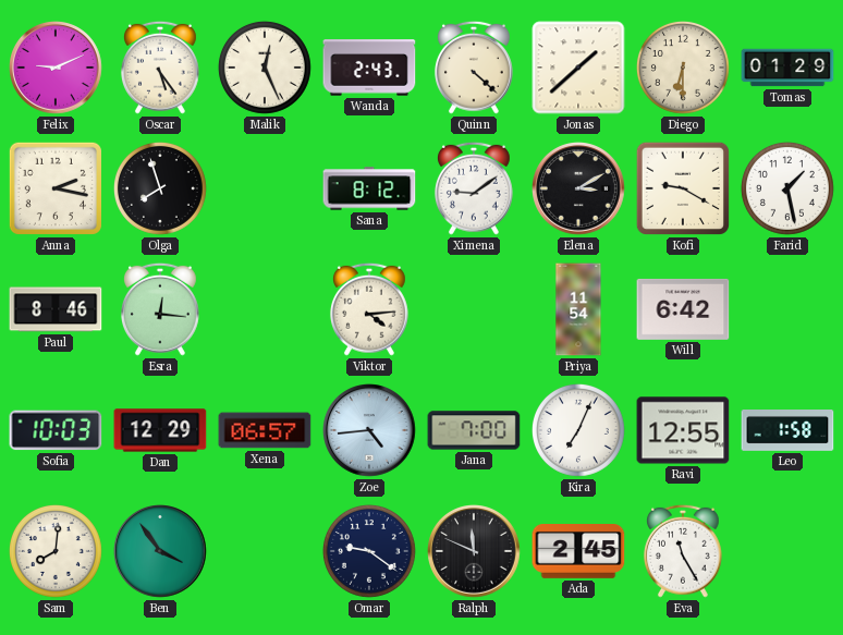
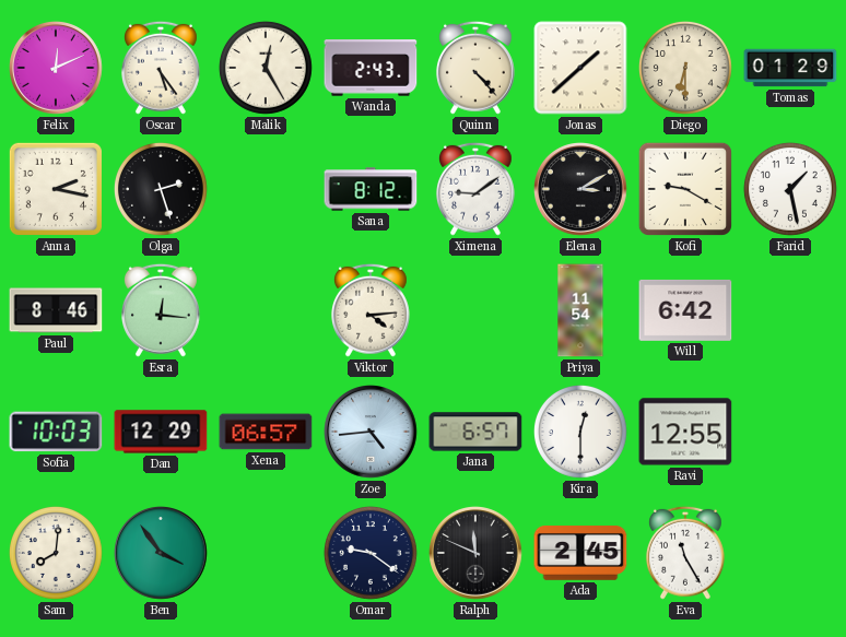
Felix: 9:11 -> 12:11
Malik: 12:26 -> 12:25
Quinn: 4:22 -> 4:23
Olga: 7:57 -> 2:27
Jana: 7:00 -> 6:57
Kira: 7:04 -> 12:30
Leo: 1:58 -> none
